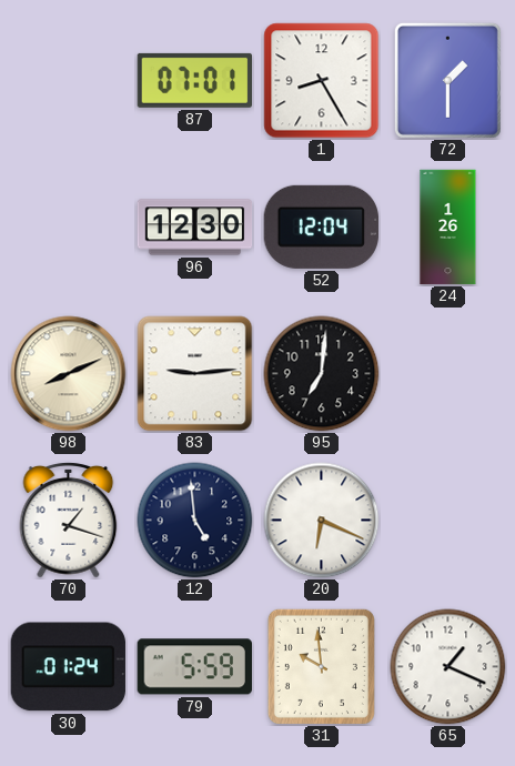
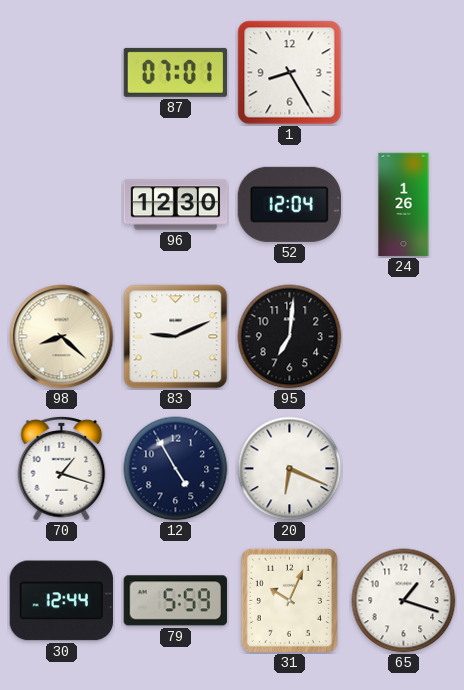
72: 1:30 -> none
98: 8:11 -> 8:22
83: 9:14 -> 9:11
12: 4:59 -> 4:55
30: 01:24 -> 12:44
31: 9:59 -> 10:04
65: 1:19 -> 1:18
